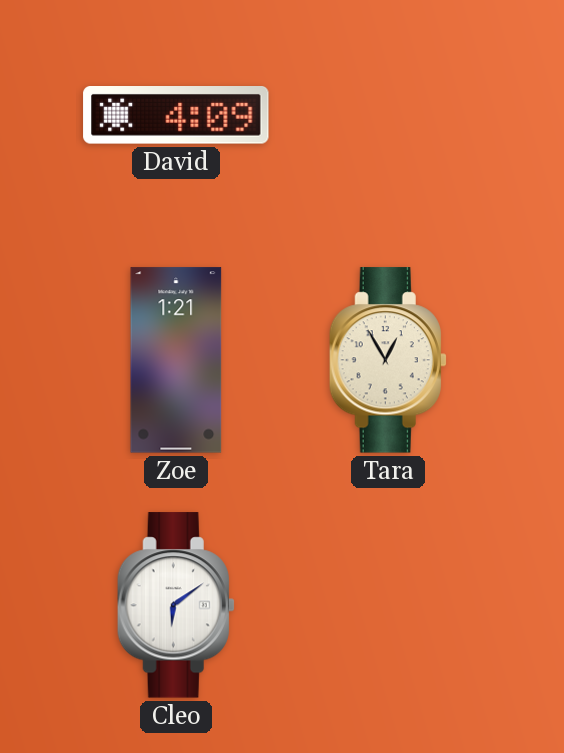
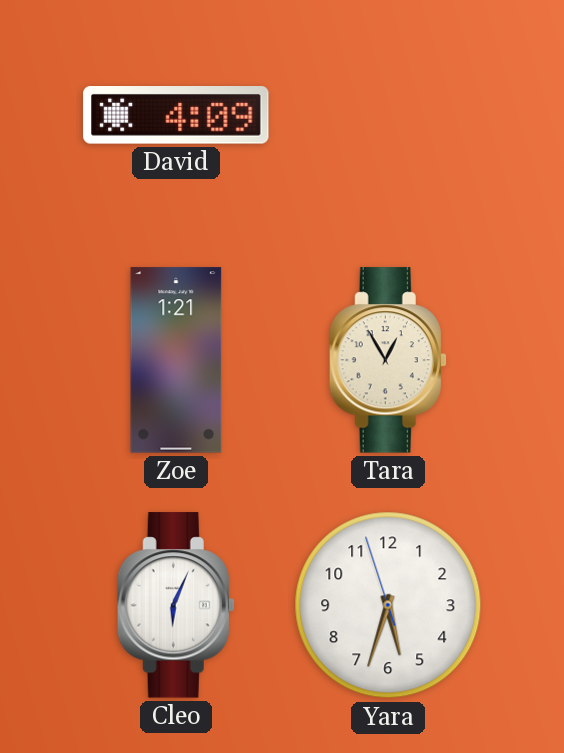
Cleo: 6:09 -> 6:04
Yara: none -> 5:32
